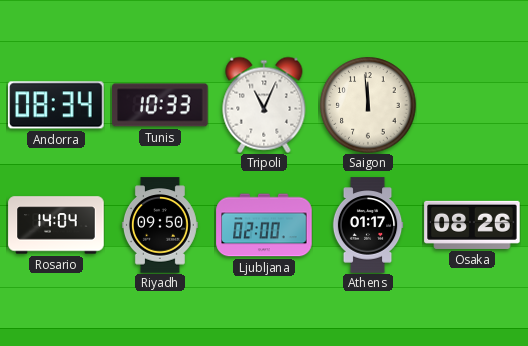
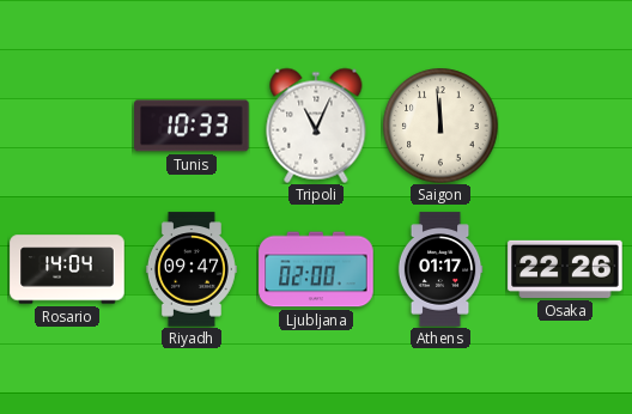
Andorra: 08:34 -> none
Riyadh: 09:50 -> 09:47
Osaka: 08:26 -> 22:26
